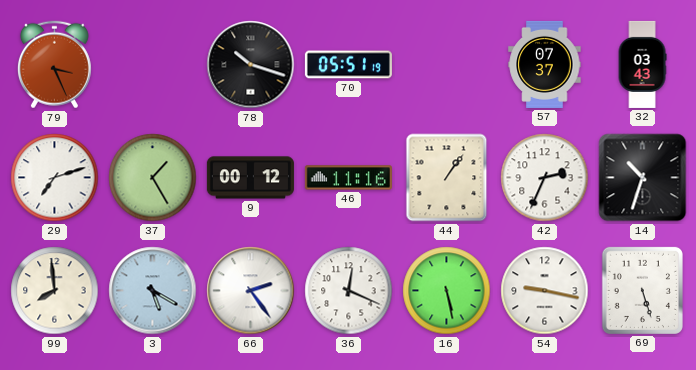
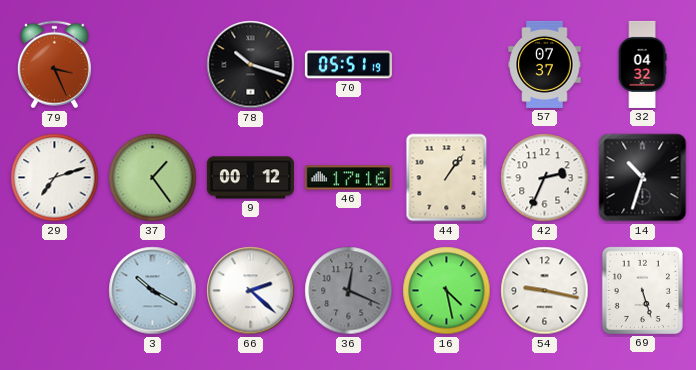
32: 03:43 -> 04:32
37: 1:25 -> 1:24
46: 11:16 -> 17:16
99: 7:59 -> none
3: 5:20 -> 10:20
66: 2:24 -> 2:22
36 dial: white -> grey
16: 5:28 -> 4:28
